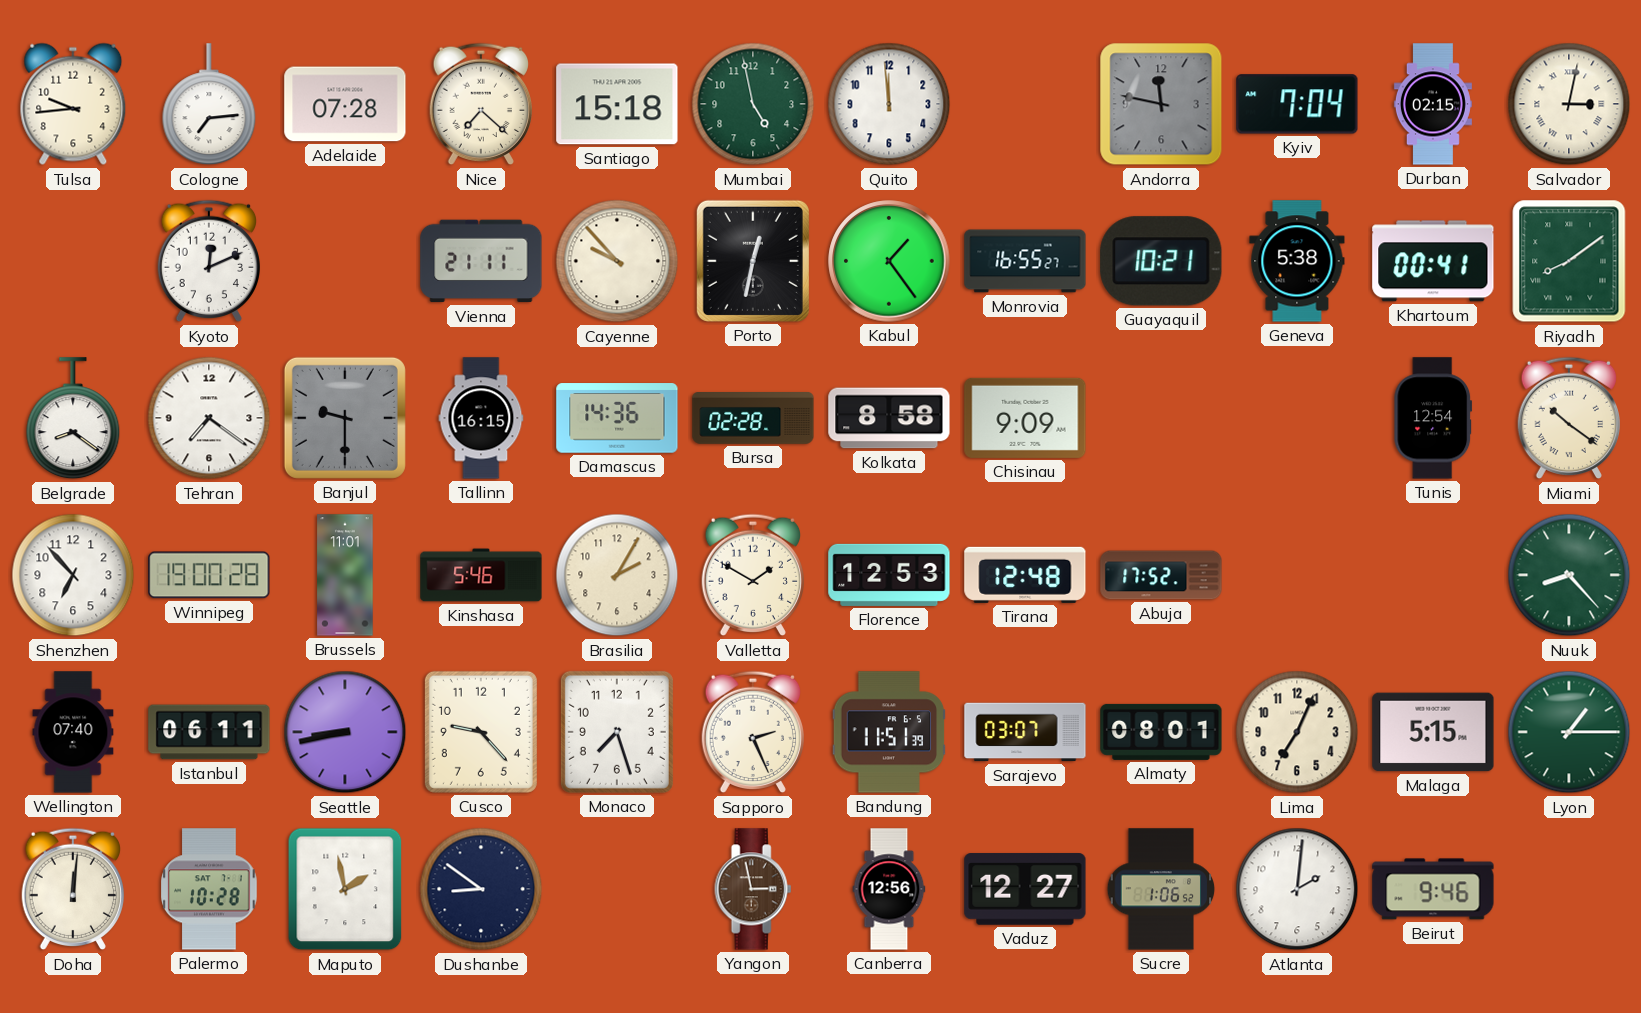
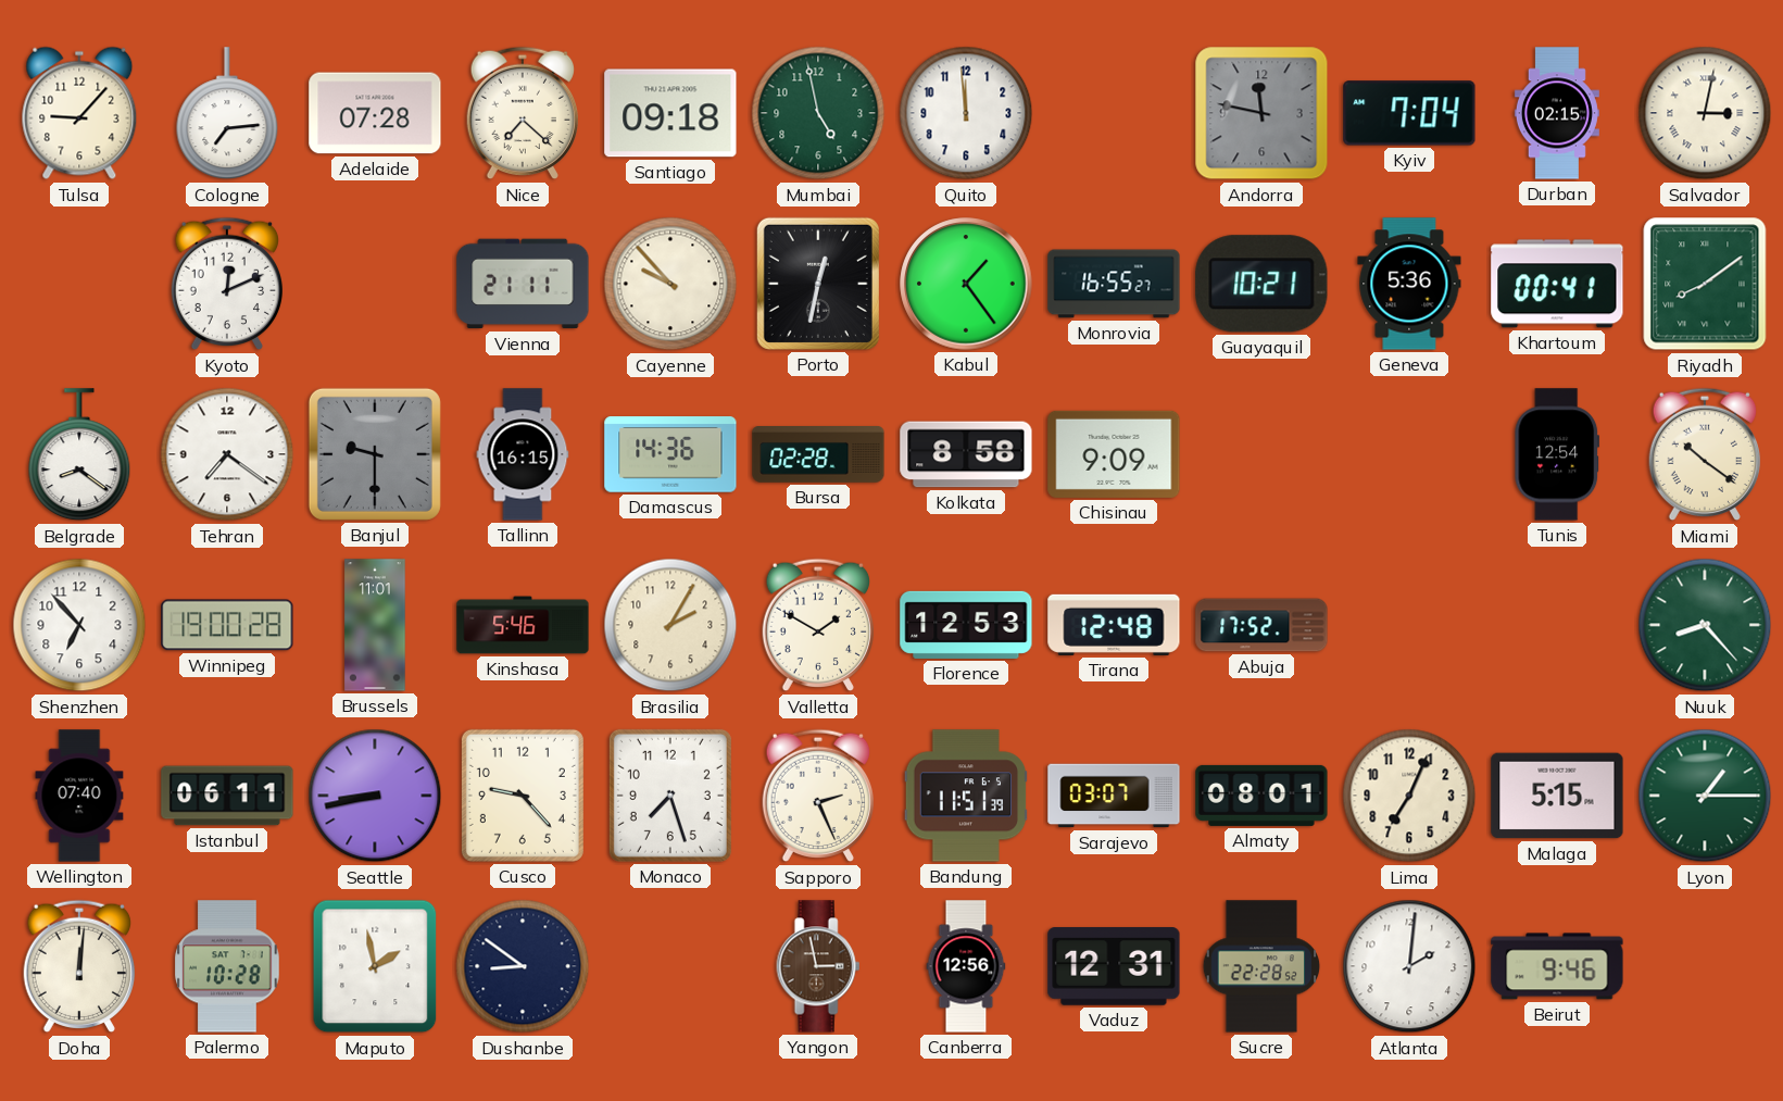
Tulsa: 9:44 -> 9:07
Santiago: 15:18 -> 09:18
Geneva: 5:38 -> 5:36
Vaduz: 12:27 -> 12:31
Sucre: 1:06 -> 22:28
